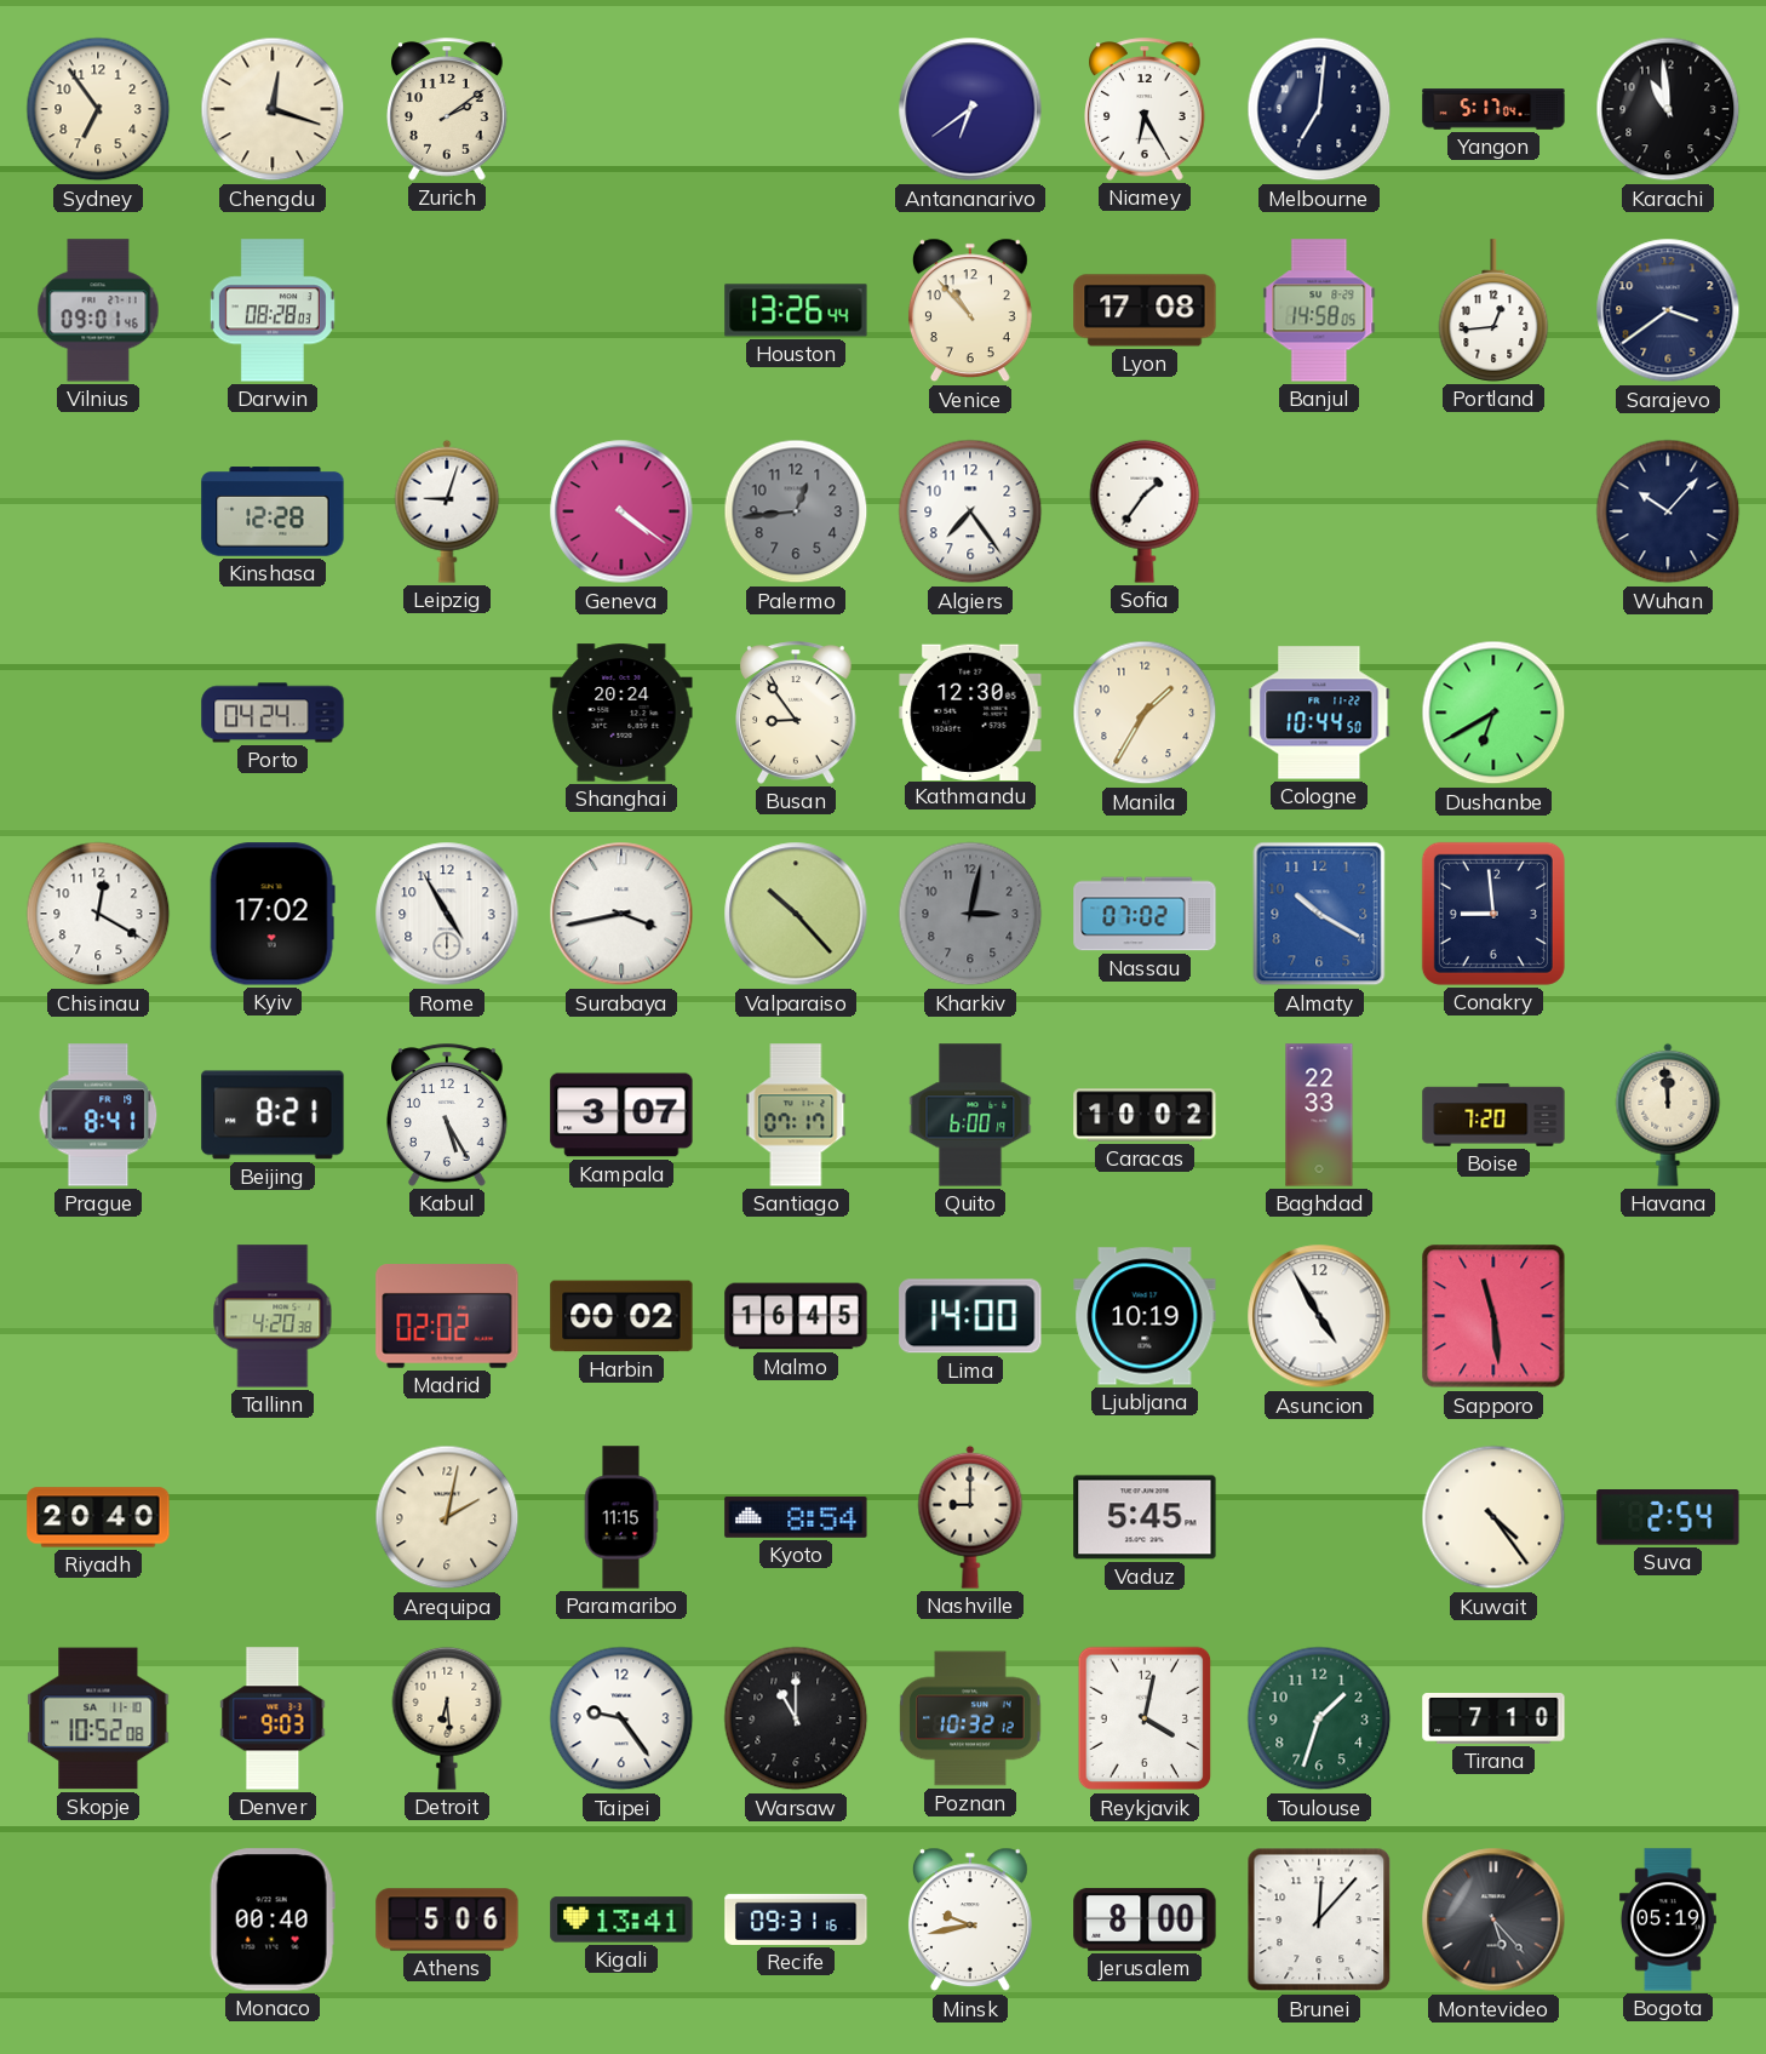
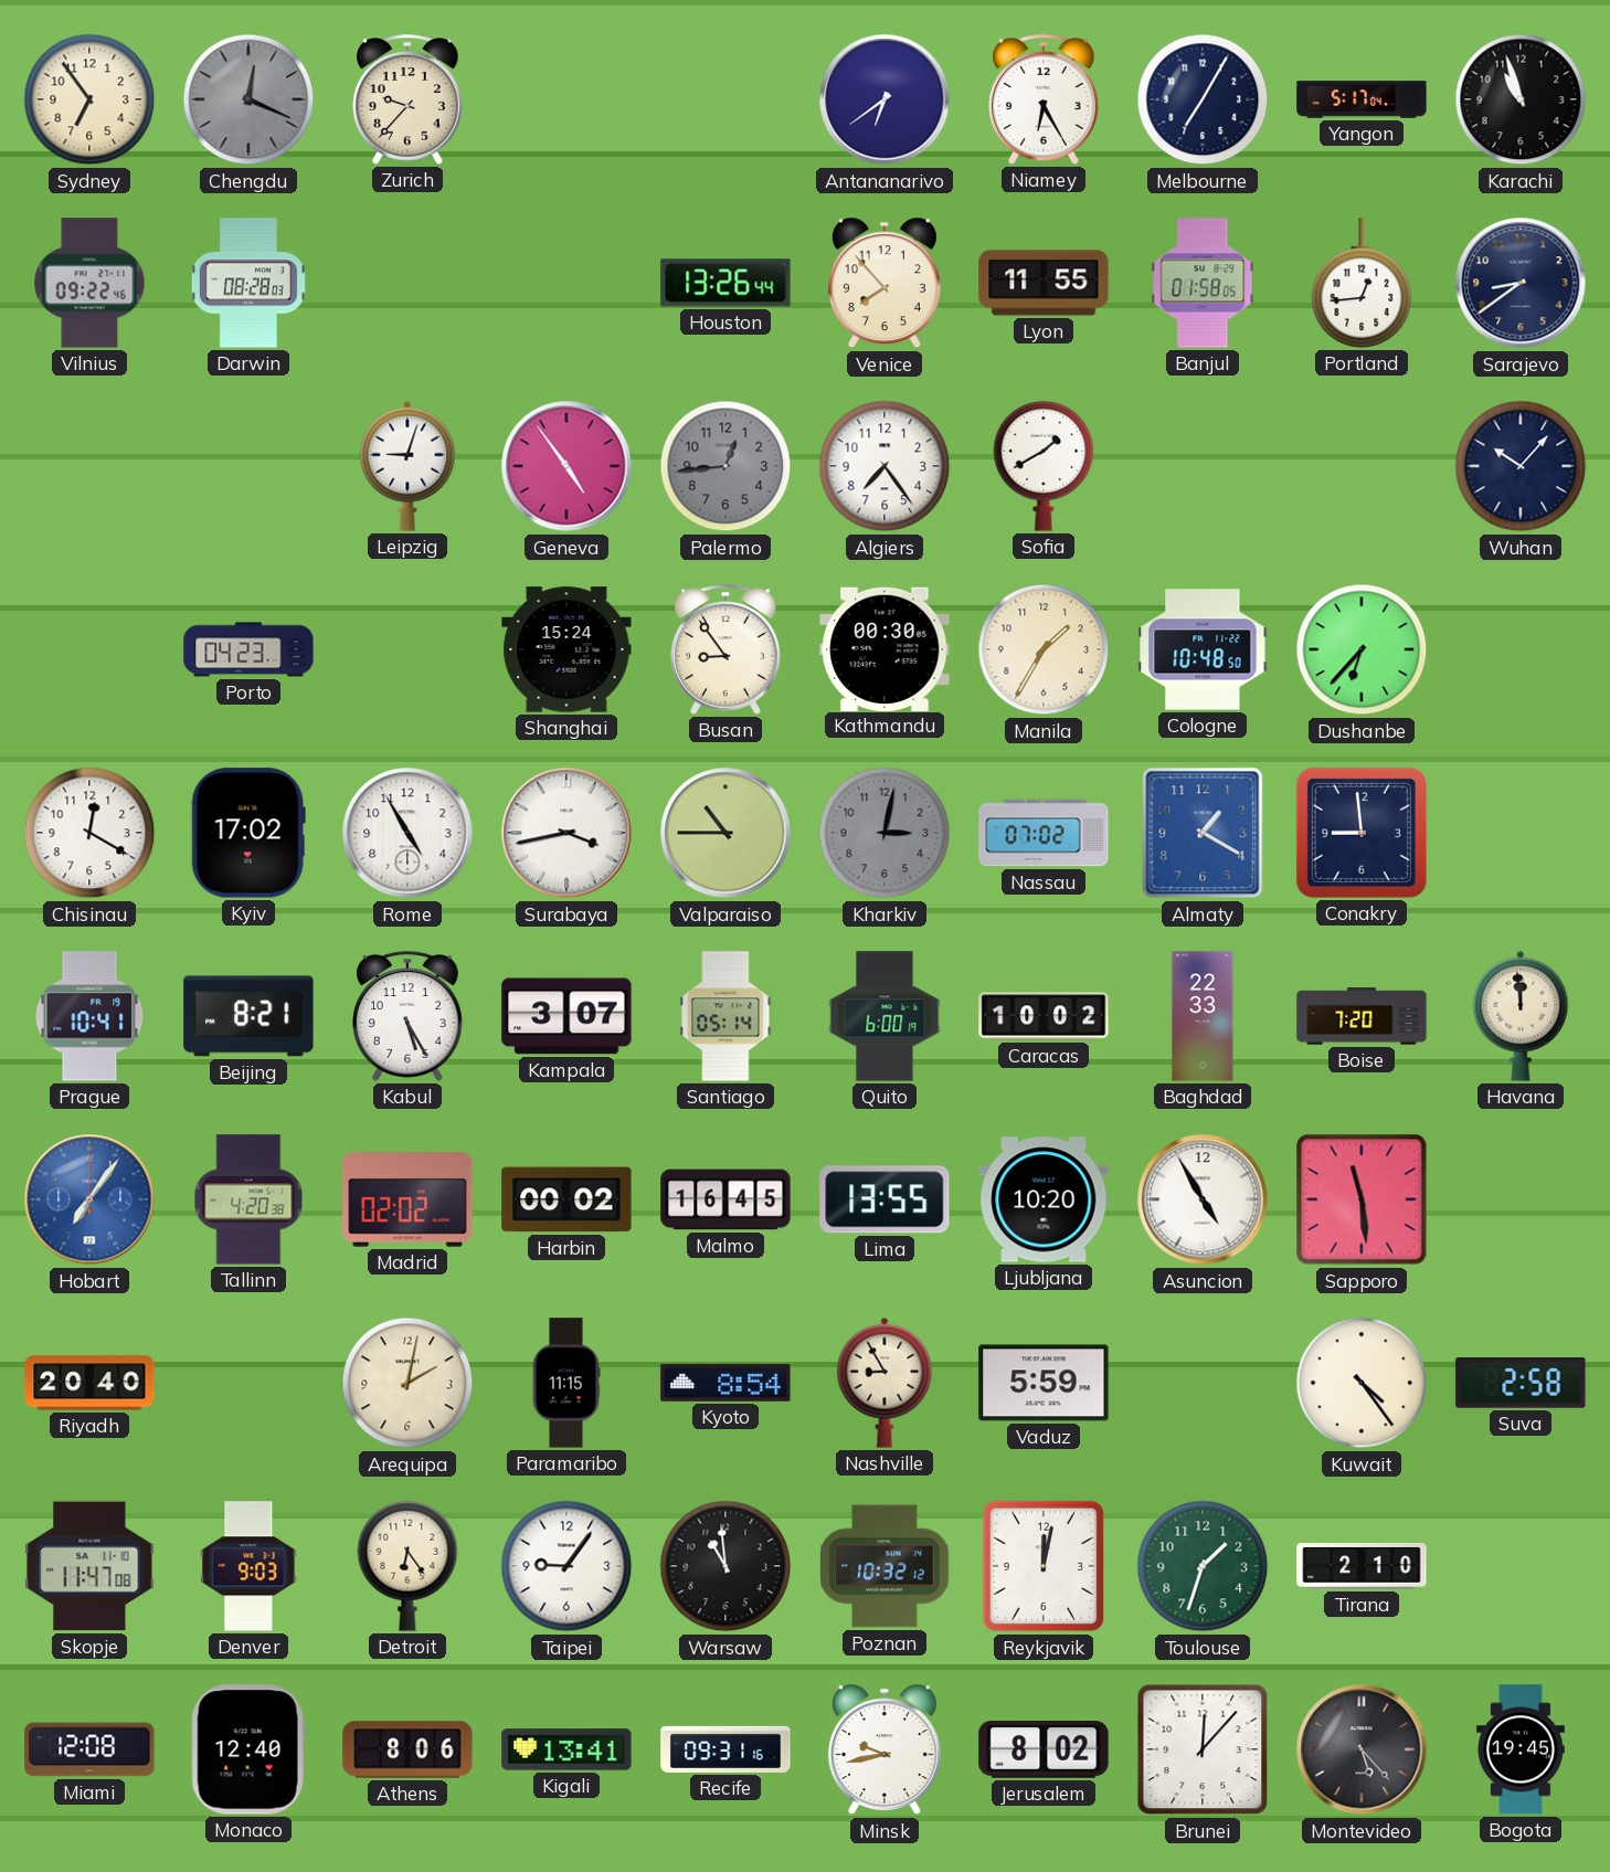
Chengdu: 12:18 -> 12:19
Chengdu dial: cream -> grey
Zurich: 2:09 -> 9:37
Melbourne: 7:01 -> 7:05
Karachi: 10:59 -> 10:57
Vilnius: 09:01 -> 09:22
Venice: 10:53 -> 7:53
Lyon: 17:08 -> 11:55
Banjul: 14:58 -> 01:58
Sarajevo: 3:39 -> 8:39
Kinshasa: 12:28 -> none
Geneva: 4:21 -> 4:54
Sofia: 1:36 -> 1:40
Porto: 04:24 -> 04:23
Shanghai: 20:24 -> 15:24
Kathmandu: 12:30 -> 00:30
Cologne: 10:44 -> 10:48
Dushanbe: 6:40 -> 6:37
Valparaiso: 10:23 -> 10:45
Almaty: 10:20 -> 1:20
Prague: 8:41 -> 10:41
Santiago: 07:17 -> 05:14
Hobart: none -> 7:06
Lima: 14:00 -> 13:55
Ljubljana: 10:19 -> 10:20
Nashville: 9:00 -> 8:55
Vaduz: 5:45 -> 5:59
Suva: 2:54 -> 2:58
Skopje: 10:52 -> 11:47
Detroit: 6:29 -> 6:24
Taipei: 9:24 -> 9:06
Warsaw: 11:00 -> 10:59
Reykjavik: 4:02 -> 12:02
Tirana: 7:10 -> 2:10
Miami: none -> 12:08
Monaco: 00:40 -> 12:40
Athens: 5:06 -> 8:06
Jerusalem: 8:00 -> 8:02
Bogota: 05:19 -> 19:45
